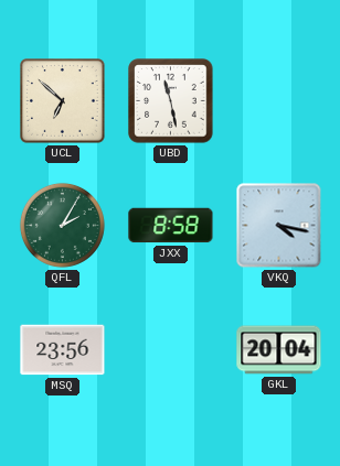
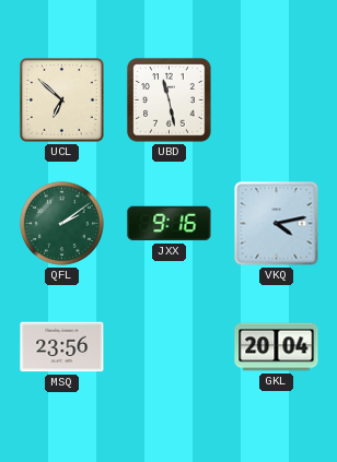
QFL: 2:05 -> 2:09
JXX: 8:58 -> 9:16
VKQ: 4:17 -> 4:13
